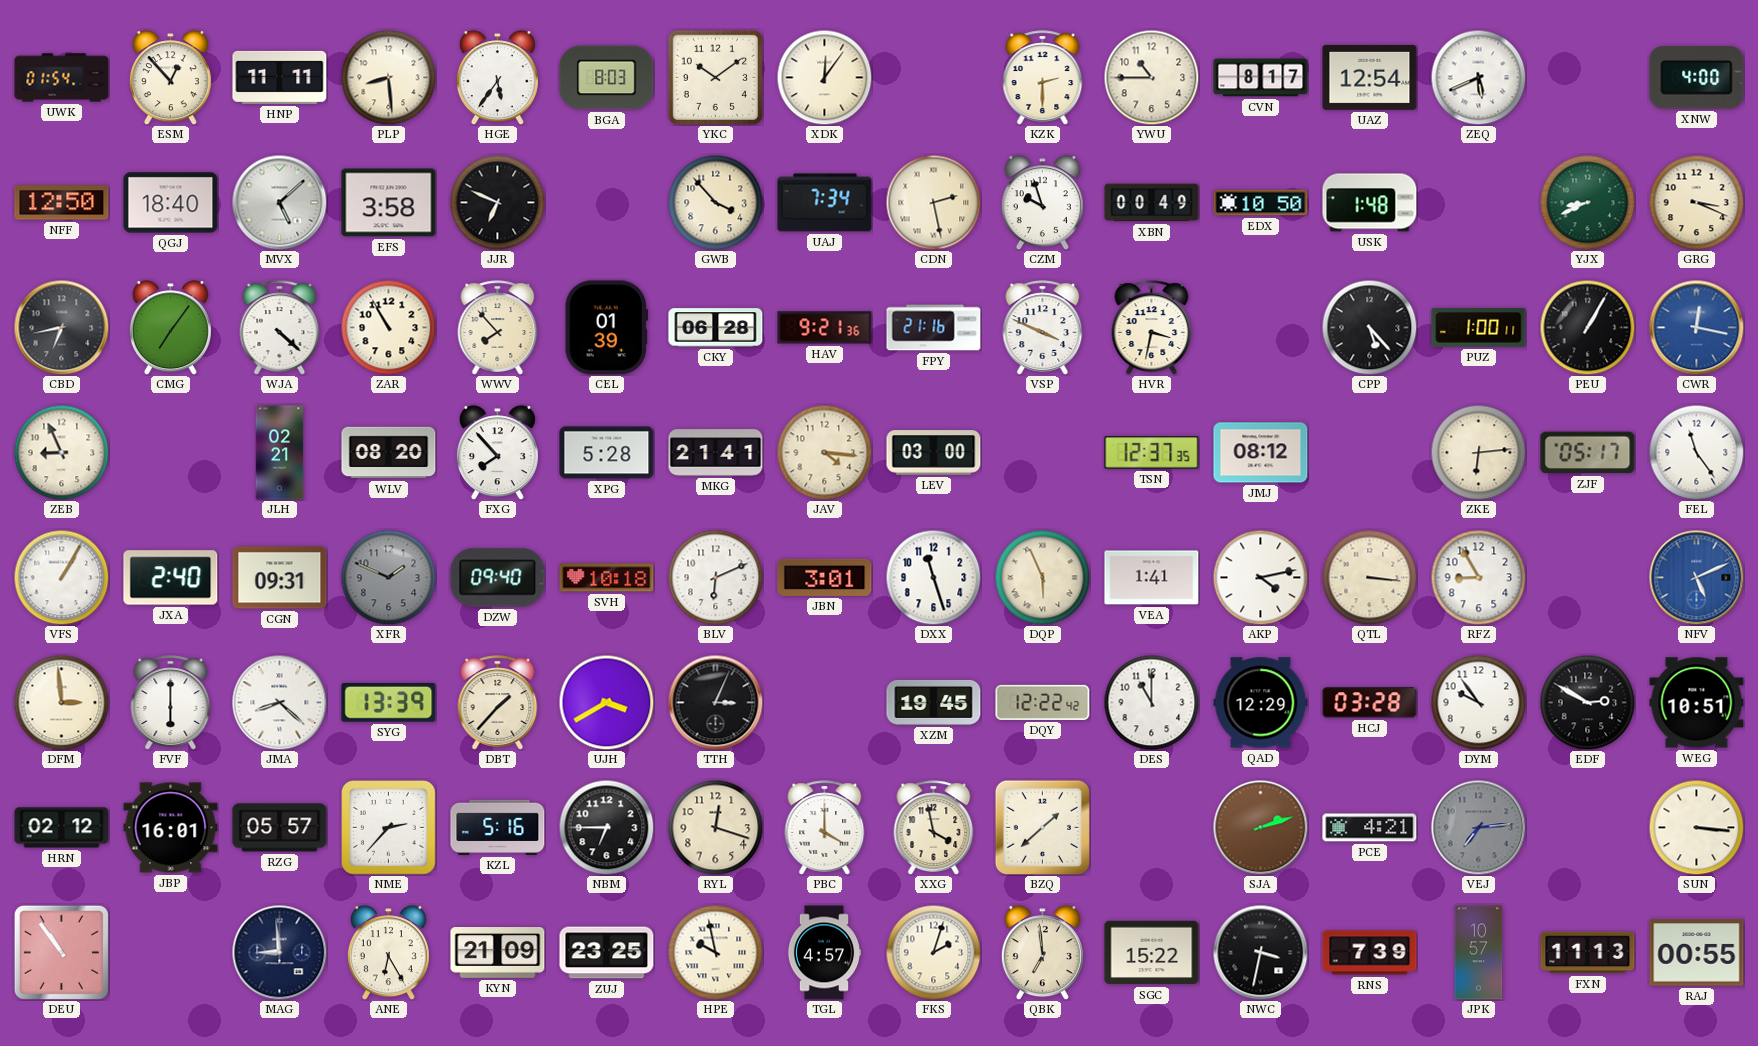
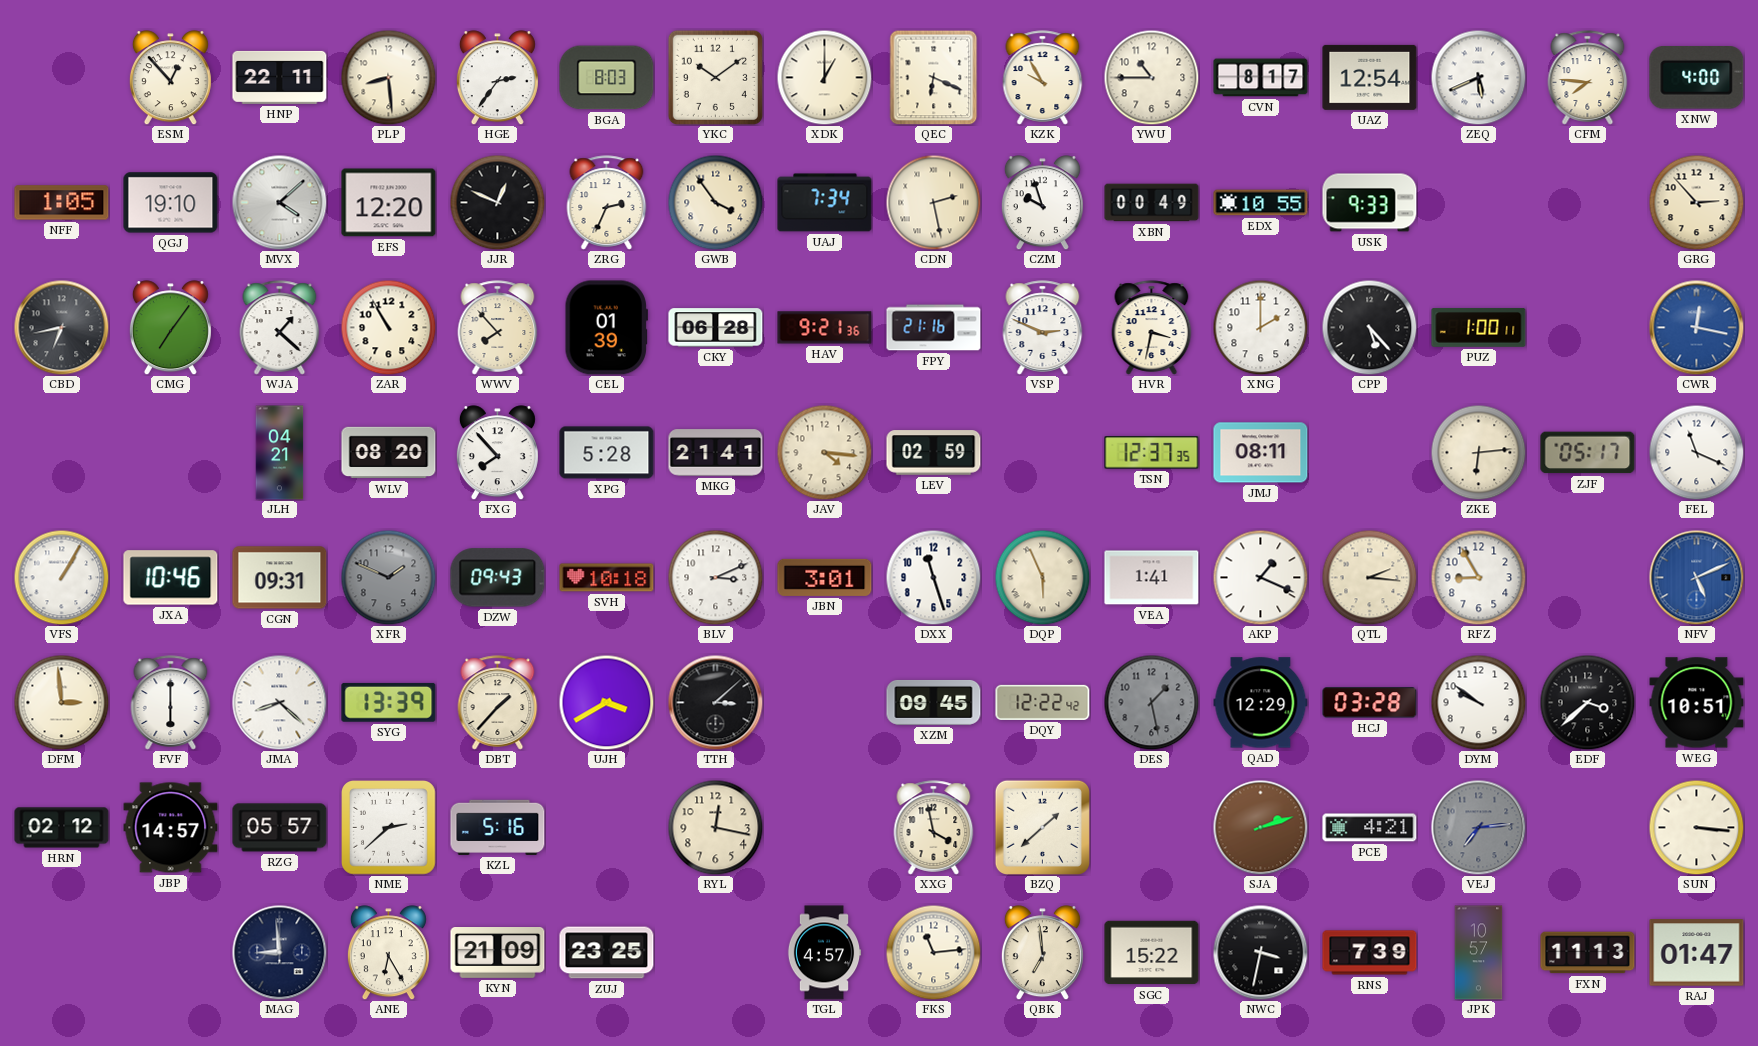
UWK: 01:54 -> none
HNP: 11:11 -> 22:11
HGE: 5:36 -> 2:36
XDK: 12:06 -> 1:00
QEC: none -> 6:19
KZK: 2:30 -> 9:55
CFM: none -> 7:46
NFF: 12:50 -> 1:05
QGJ: 18:40 -> 19:10
MVX: 5:08 -> 4:08
EFS: 3:58 -> 12:20
JJR: 6:49 -> 12:49
ZRG: none -> 2:34
GWB: 3:53 -> 3:54
EDX: 10:50 -> 10:55
USK: 1:48 -> 9:33
YJX: 8:41 -> none
GRG: 3:19 -> 2:53
WJA: 4:22 -> 1:22
VSP: 3:49 -> 2:49
XNG: none -> 2:00
PEU: 1:05 -> none
ZEB: 8:56 -> none
JLH: 02:21 -> 04:21
LEV: 03:00 -> 02:59
JMJ: 08:12 -> 08:11
FEL: 11:24 -> 11:19
JXA: 2:40 -> 10:46
DZW: 09:40 -> 09:43
BLV: 6:11 -> 3:11
AKP: 4:13 -> 1:19
QTL: 3:16 -> 2:16
TTH: 3:04 -> 3:08
XZM: 19:45 -> 09:45
DES: 11:00 -> 1:28
DES dial: white -> grey
DYM: 9:54 -> 9:51
EDF: 2:50 -> 3:38
JBP: 16:01 -> 14:57
NME: 2:37 -> 2:38
NBM: 6:45 -> none
RYL: 12:18 -> 12:17
PBC: 4:00 -> none
DEU: 10:54 -> none
HPE: 9:58 -> none
FKS: 2:03 -> 11:14
RAJ: 00:55 -> 01:47
